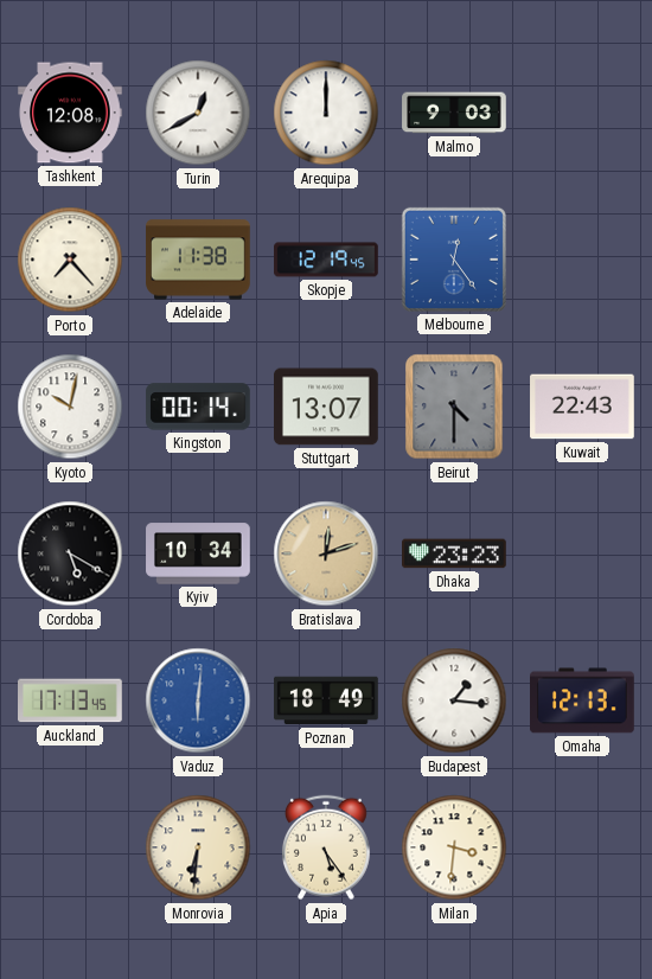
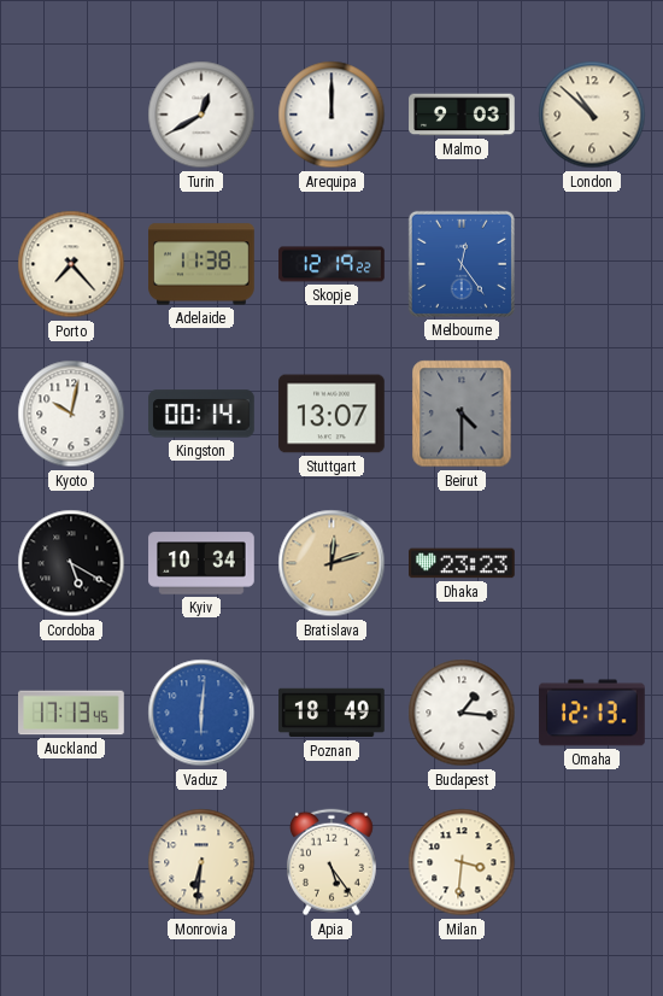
Tashkent: 12:08 -> none
London: none -> 10:52
Skopje: 12:19:45 -> 12:19:22
Kuwait: 22:43 -> none
